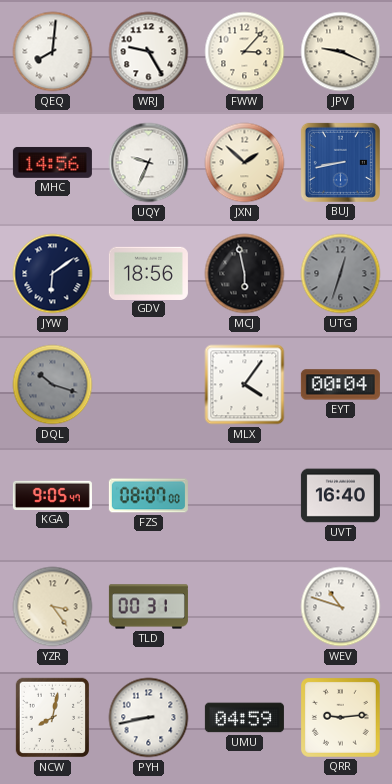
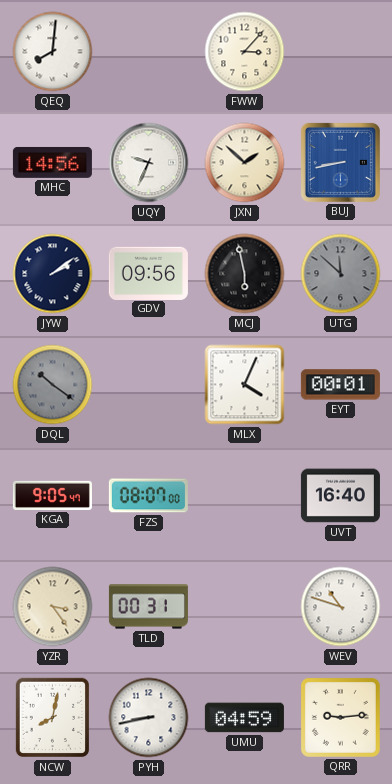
WRJ: 9:25 -> none
JPV: 9:19 -> none
JYW: 6:09 -> 2:09
GDV: 18:56 -> 09:56
UTG: 12:33 -> 11:52
DQL: 10:18 -> 10:21
MLX: 4:06 -> 4:04
EYT: 00:04 -> 00:01
